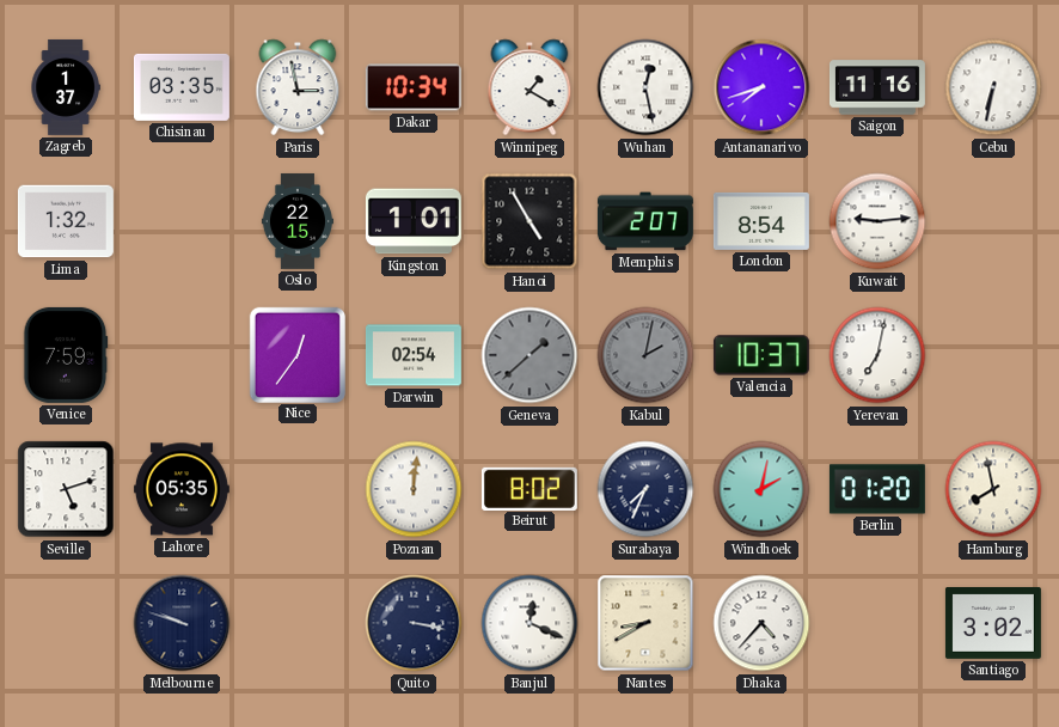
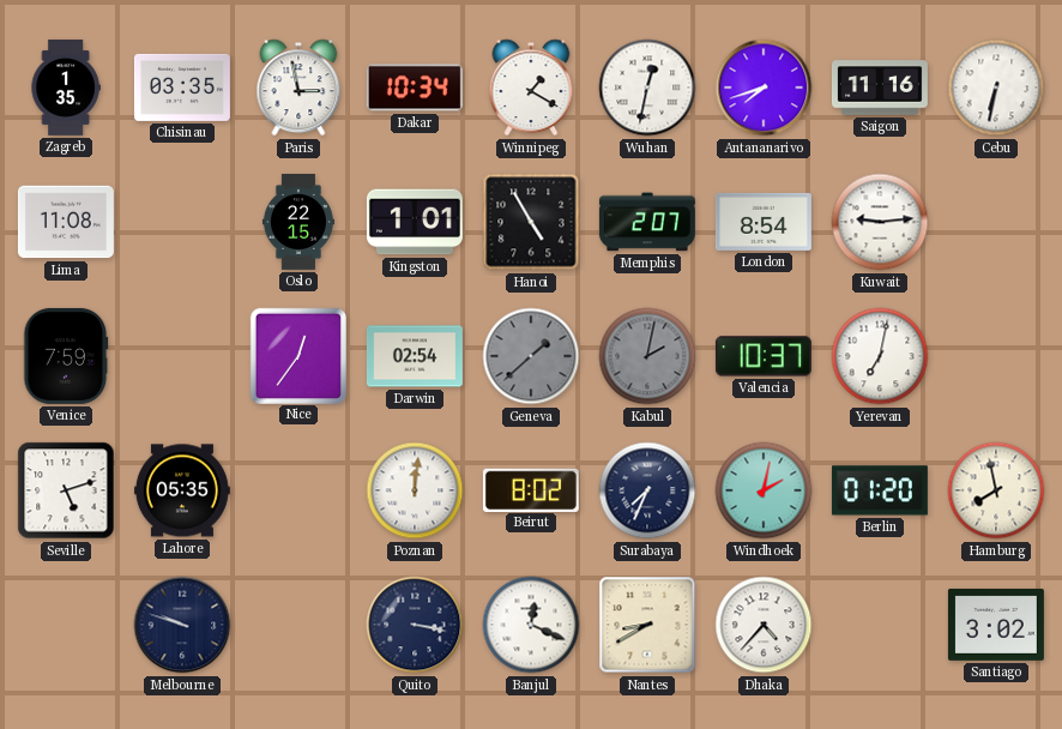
Zagreb: 1:37 -> 1:35
Wuhan: 12:28 -> 12:32
Lima: 1:32 -> 11:08
